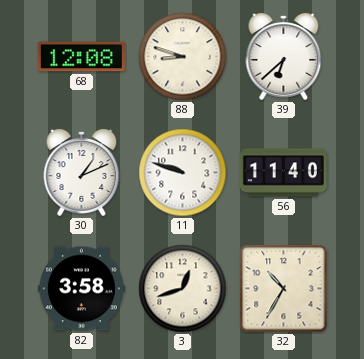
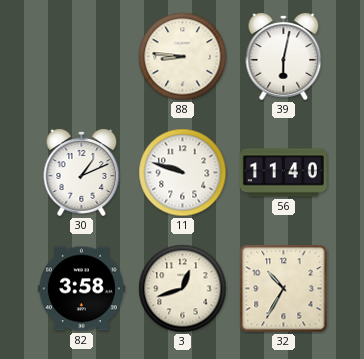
68: 12:08 -> none
88: 8:48 -> 8:46
39: 6:38 -> 6:02
